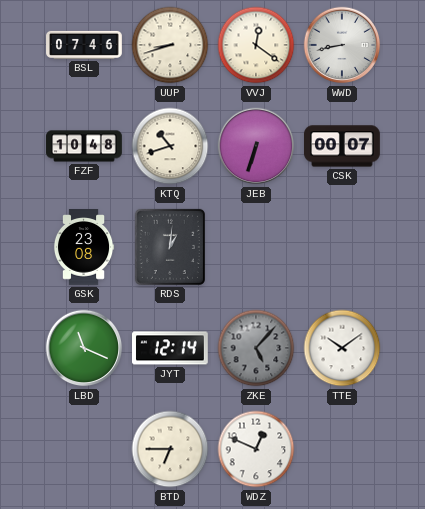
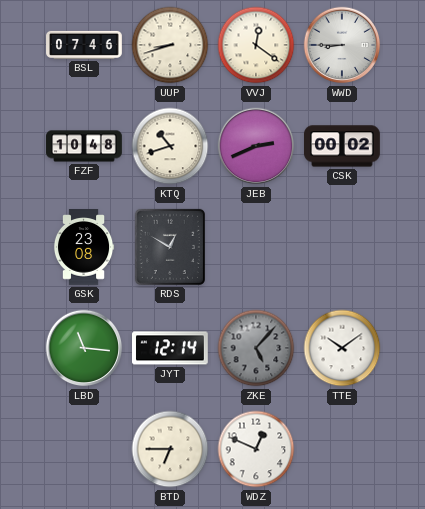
WWD: 8:43 -> 8:45
JEB: 6:33 -> 2:41
CSK: 00:07 -> 00:02
RDS: 1:01 -> 12:50
LBD: 11:19 -> 11:16
